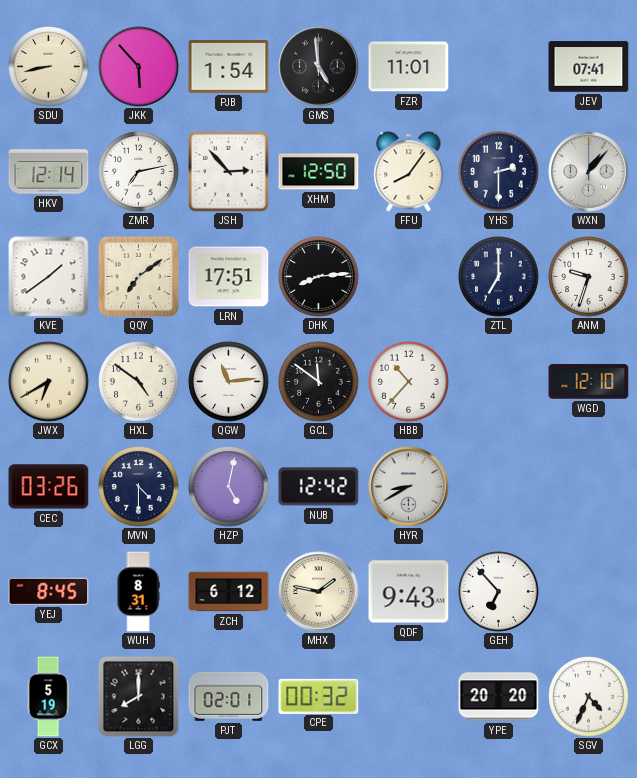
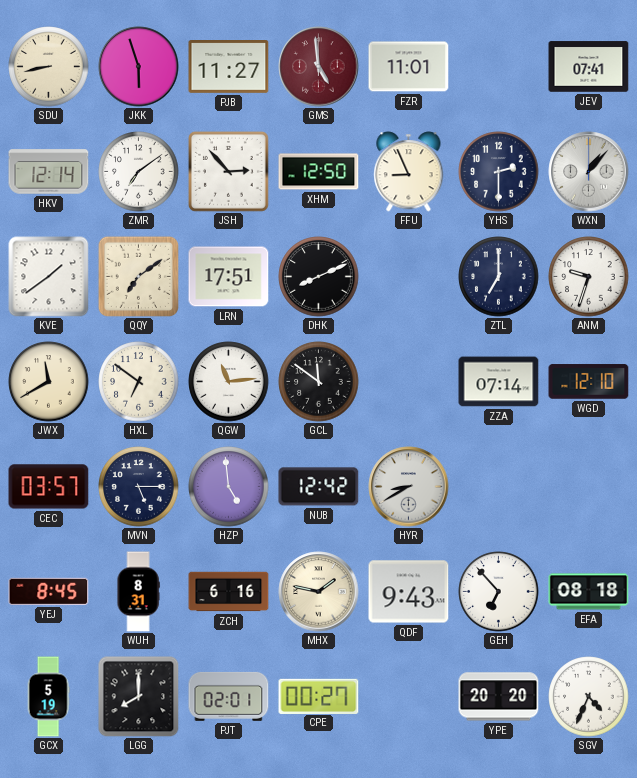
JKK: 5:53 -> 5:57
PJB: 1:54 -> 11:27
GMS dial: black -> burgundy
ZMR: 7:13 -> 7:09
FFU: 8:06 -> 8:56
DHK: 8:14 -> 8:11
JWX: 6:40 -> 11:40
HXL: 4:51 -> 6:51
HBB: 10:37 -> none
ZZA: none -> 07:14
CEC: 03:26 -> 03:57
MVN: 4:30 -> 5:15
HZP: 5:02 -> 4:59
ZCH: 6:12 -> 6:16
EFA: none -> 08:18
CPE: 00:32 -> 00:27
